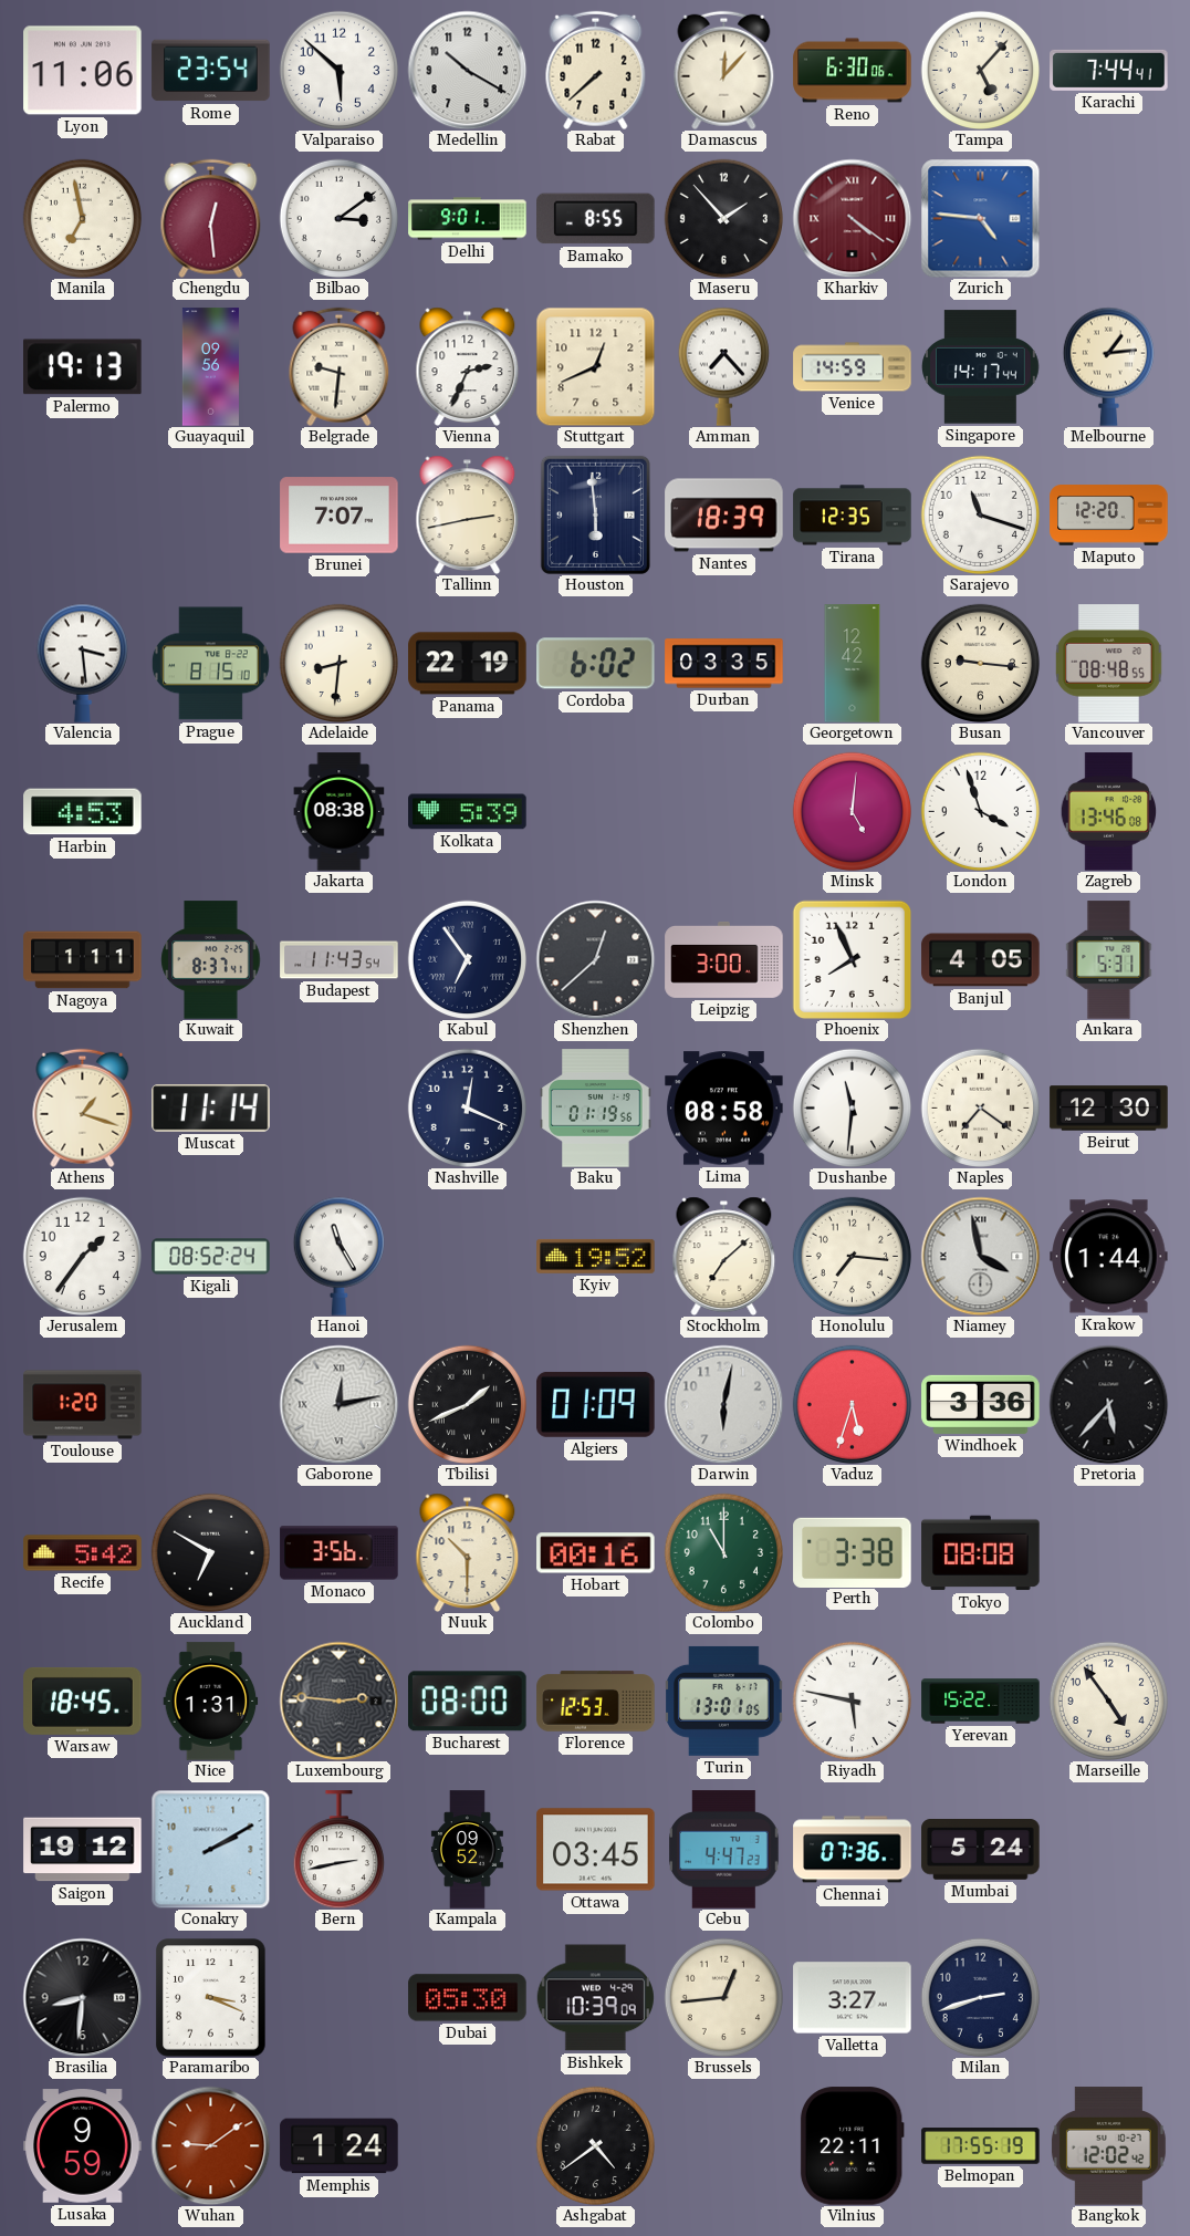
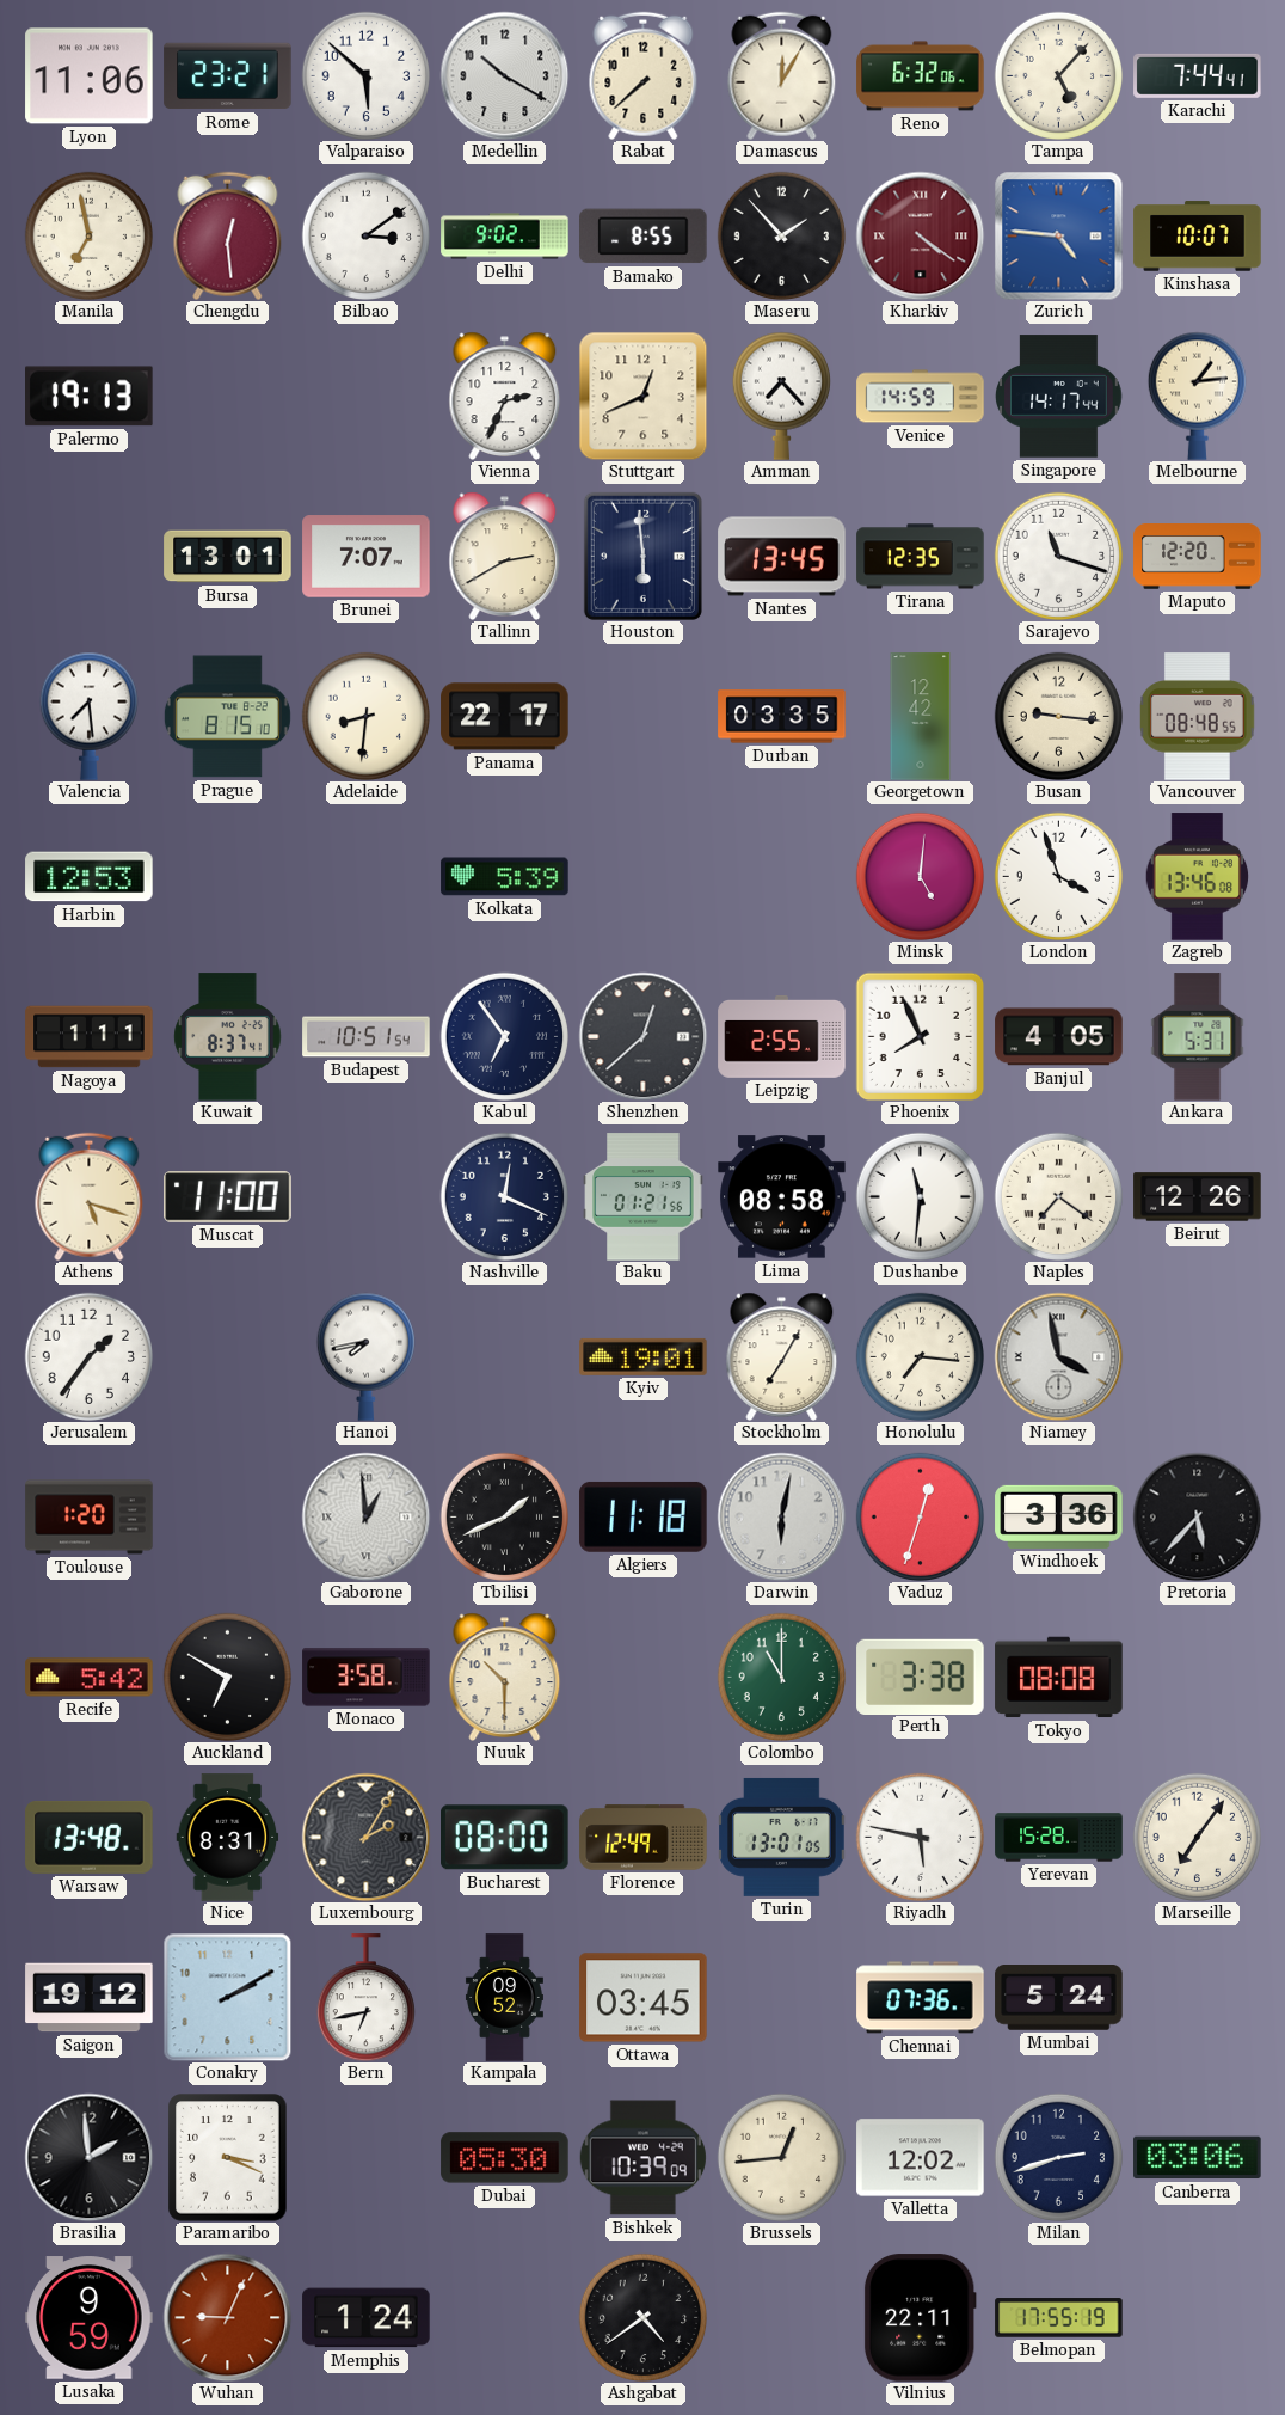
Rome: 23:54 -> 23:21
Damascus: 12:07 -> 12:05
Reno: 6:30 -> 6:32
Delhi: 9:01 -> 9:02
Kinshasa: none -> 10:07
Guayaquil: 09:56 -> none
Belgrade: 9:31 -> none
Bursa: none -> 13:01
Tallinn: 2:43 -> 2:40
Nantes: 18:39 -> 13:45
Valencia: 3:29 -> 7:29
Panama: 22:19 -> 22:17
Cordoba: 6:02 -> none
Harbin: 4:53 -> 12:53
Jakarta: 08:38 -> none
Budapest: 11:43 -> 10:51
Leipzig: 3:00 -> 2:55
Athens: 1:18 -> 5:18
Muscat: 11:14 -> 11:00
Baku: 01:19 -> 01:21
Beirut: 12:30 -> 12:26
Kigali: 08:52 -> none
Hanoi: 11:25 -> 7:43
Kyiv: 19:52 -> 19:01
Stockholm: 7:08 -> 7:05
Krakow: 1:44 -> none
Gaborone: 12:13 -> 12:59
Algiers: 01:09 -> 11:18
Vaduz: 5:33 -> 12:33
Monaco: 3:56 -> 3:58
Hobart: 00:16 -> none
Warsaw: 18:45 -> 13:48
Nice: 1:31 -> 8:31
Luxembourg: 2:46 -> 2:05
Florence: 12:53 -> 12:49
Yerevan: 15:22 -> 15:28
Marseille: 4:54 -> 7:06
Bern: 2:43 -> 6:43
Cebu: 4:47 -> none
Brasilia: 8:31 -> 1:59
Valletta: 3:27 -> 12:02
Canberra: none -> 03:06
Wuhan: 9:09 -> 9:04
Bangkok: 12:02 -> none
